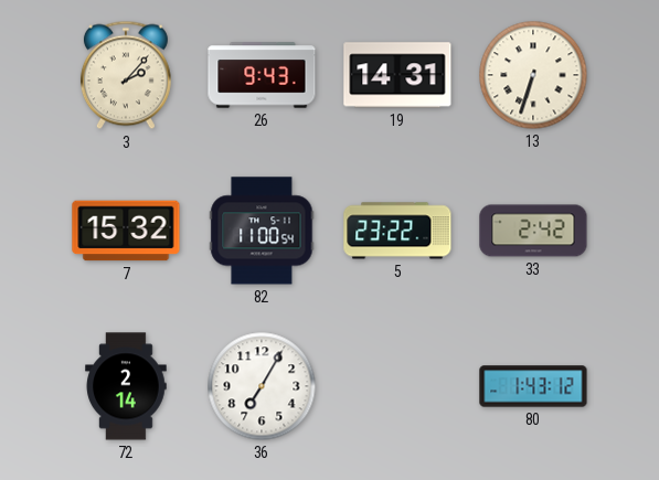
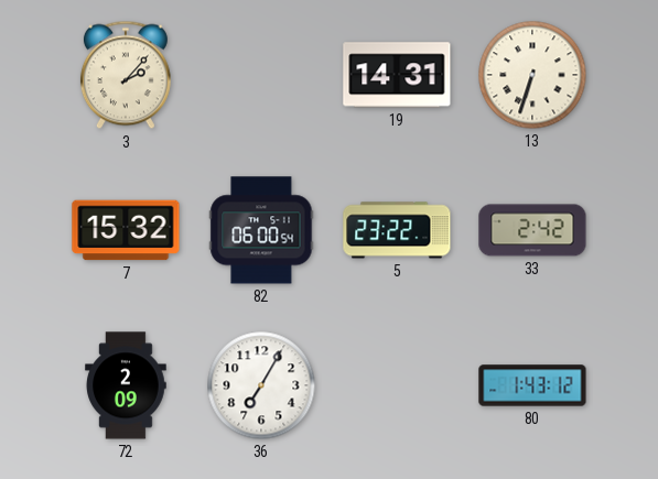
26: 9:43 -> none
82: 11:00 -> 06:00
72: 2:14 -> 2:09
